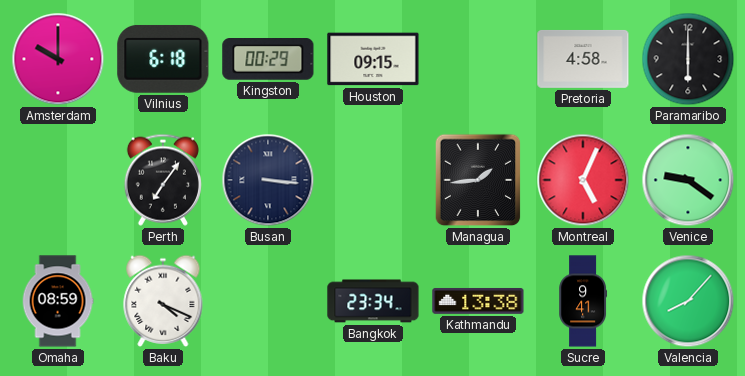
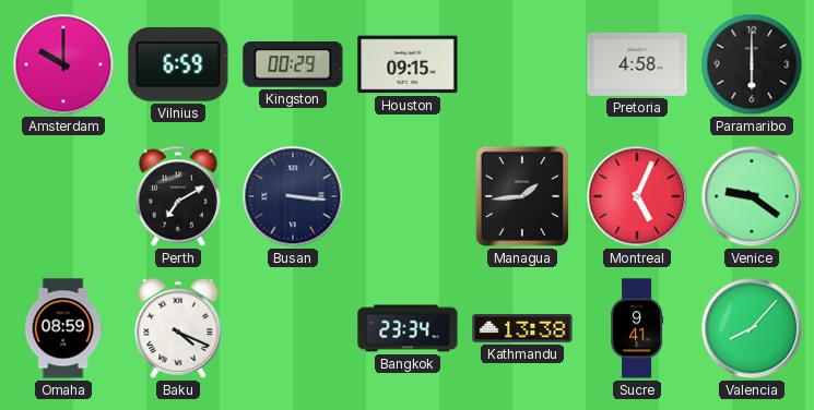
Vilnius: 6:18 -> 6:59
Perth: 7:06 -> 7:10
